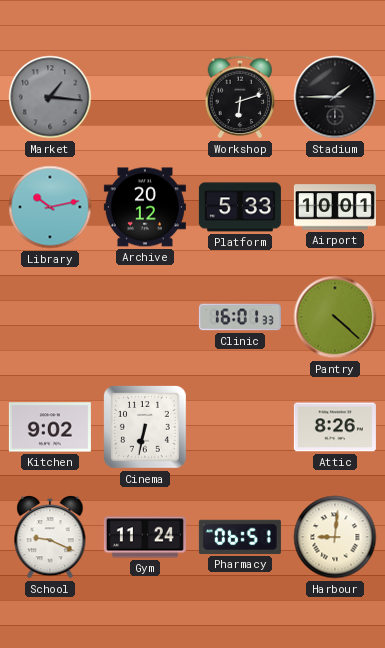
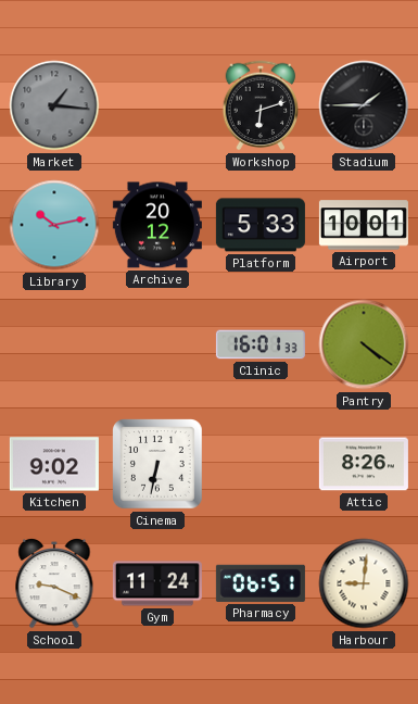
Pantry: 4:22 -> 4:21
